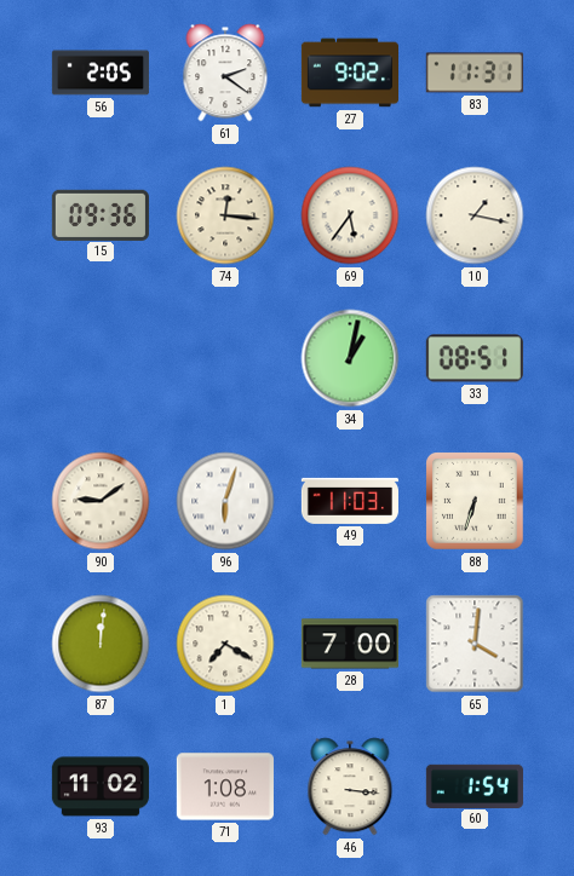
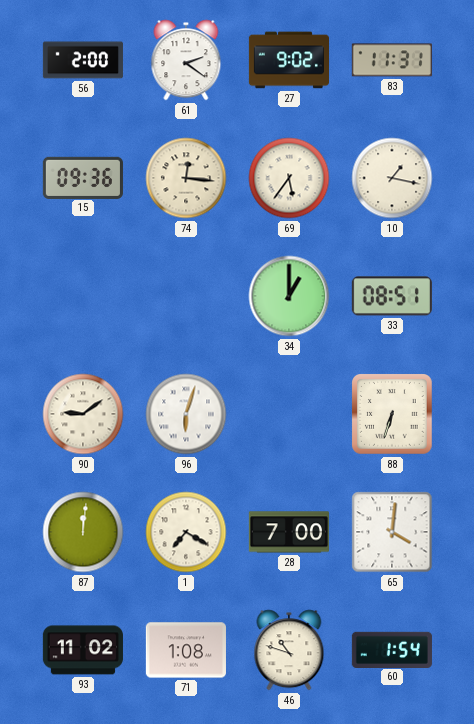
56: 2:05 -> 2:00
34: 1:02 -> 1:00
49: 11:03 -> none
46: 3:16 -> 10:48
